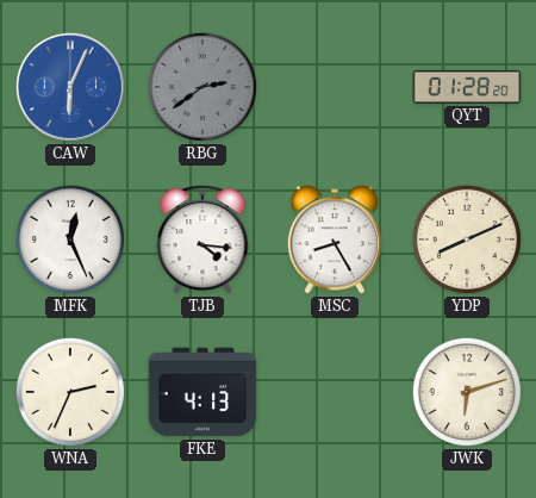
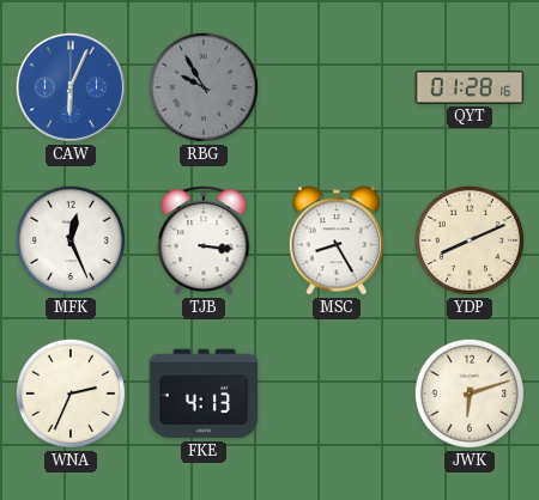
RBG: 2:39 -> 9:55
QYT: 01:28:20 -> 01:28:16
TJB: 4:16 -> 3:16
